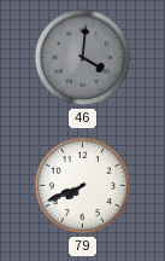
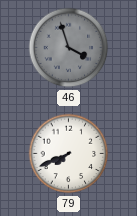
46: 4:01 -> 3:57
